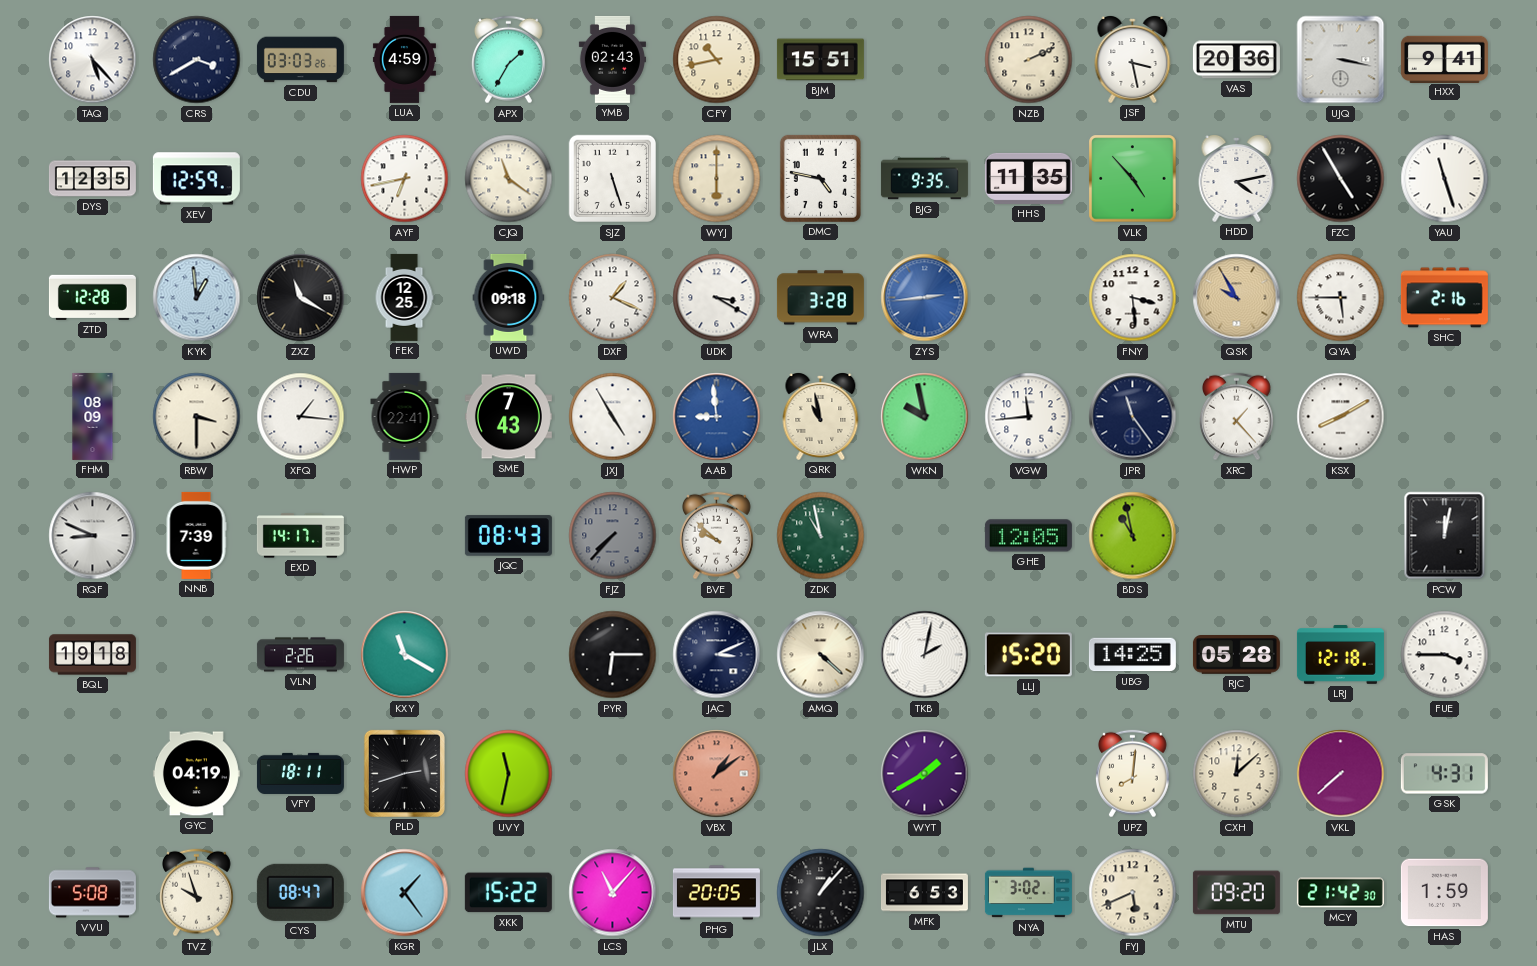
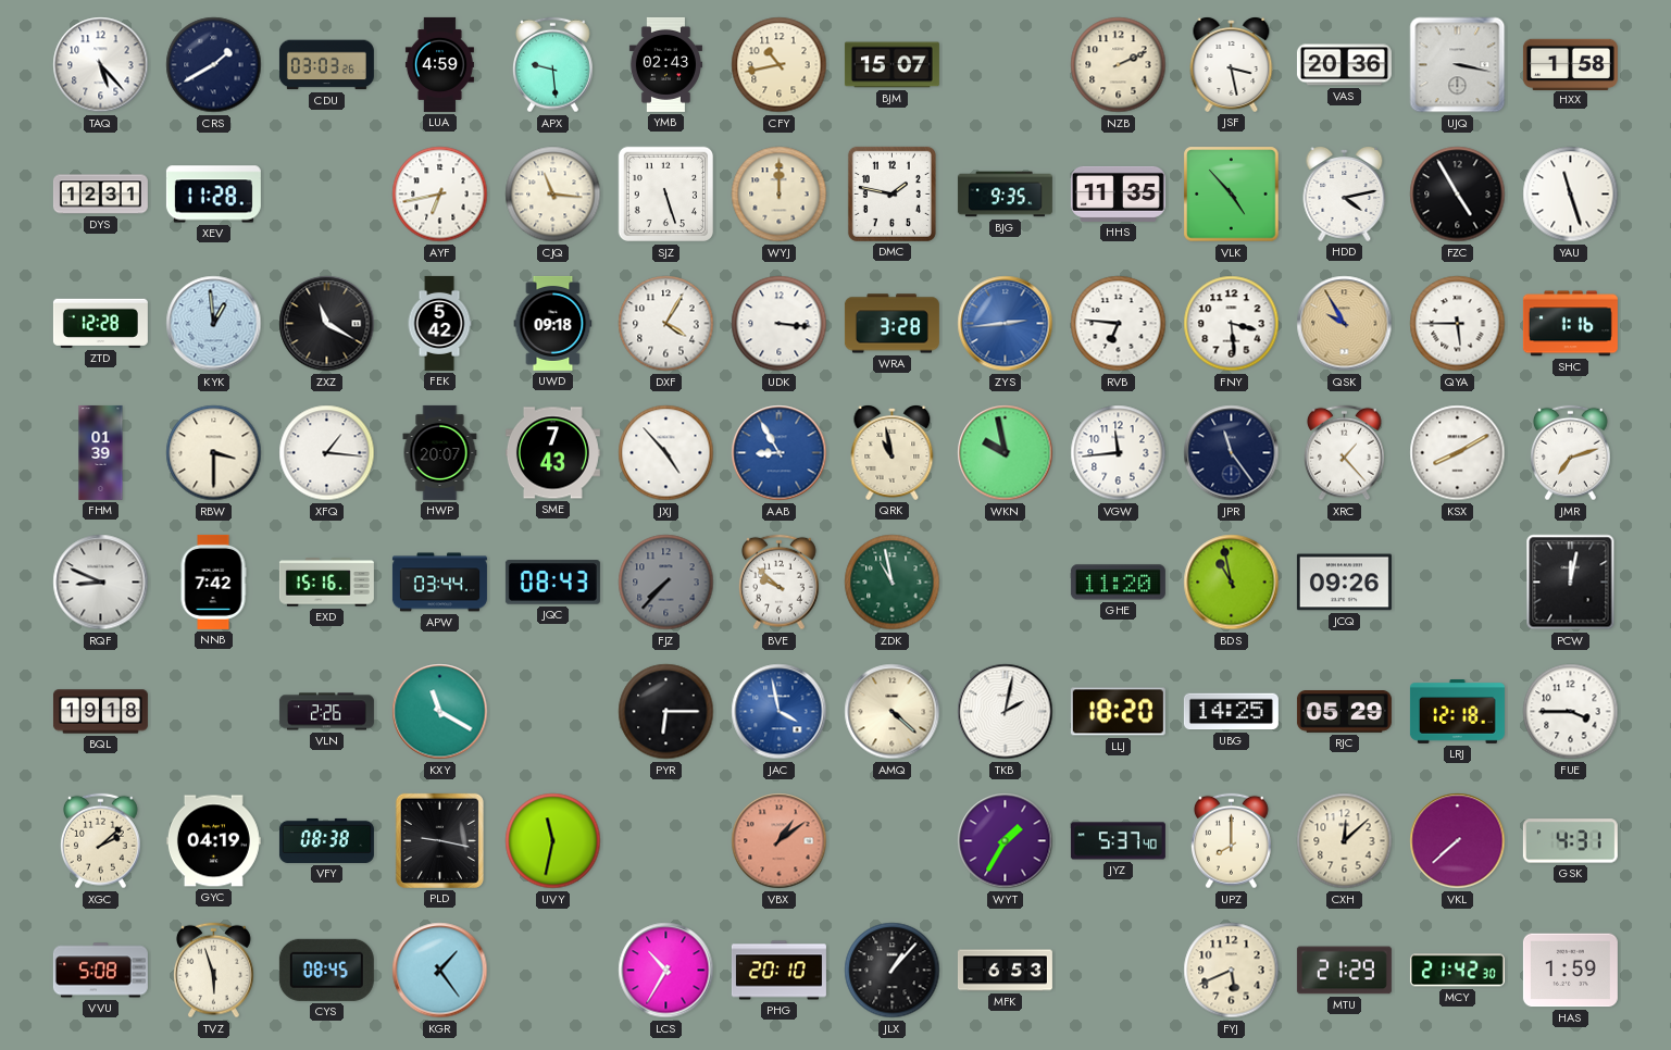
CRS: 3:40 -> 1:40
APX: 1:35 -> 9:29
BJM: 15:51 -> 15:07
HXX: 9:41 -> 1:58
DYS: 12:35 -> 12:31
XEV: 12:59 -> 11:28
CJQ: 11:21 -> 11:16
WYJ: 6:00 -> 12:00
DMC: 4:47 -> 1:47
FEK: 12:25 -> 5:42
DXF: 1:19 -> 4:05
UDK: 3:20 -> 3:16
RVB: none -> 6:46
SHC: 2:16 -> 1:16
FHM: 08:09 -> 01:39
HWP: 22:41 -> 20:07
JXJ: 4:55 -> 4:53
AAB: 8:59 -> 8:55
JMR: none -> 7:12
NNB: 7:39 -> 7:42
EXD: 14:17 -> 15:16
APW: none -> 03:44
GHE: 12:05 -> 11:20
JCQ: none -> 09:26
JAC: 3:11 -> 3:58
JAC dial: navy -> blue
LLJ: 15:20 -> 18:20
RJC: 05:28 -> 05:29
XGC: none -> 2:08
VFY: 18:11 -> 08:38
PLD: 2:42 -> 9:17
WYT: 1:40 -> 1:35
JYZ: none -> 5:37
UPZ: 8:01 -> 8:00
TVZ: 9:57 -> 5:57
CYS: 08:47 -> 08:45
XKK: 15:22 -> none
LCS: 11:07 -> 10:35
PHG: 20:05 -> 20:10
NYA: 3:02 -> none
MTU: 09:20 -> 21:29
